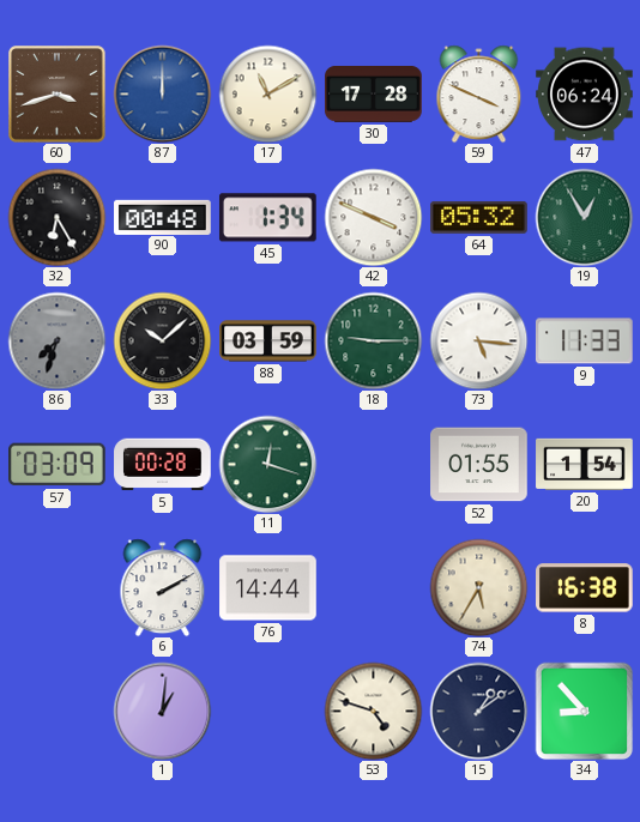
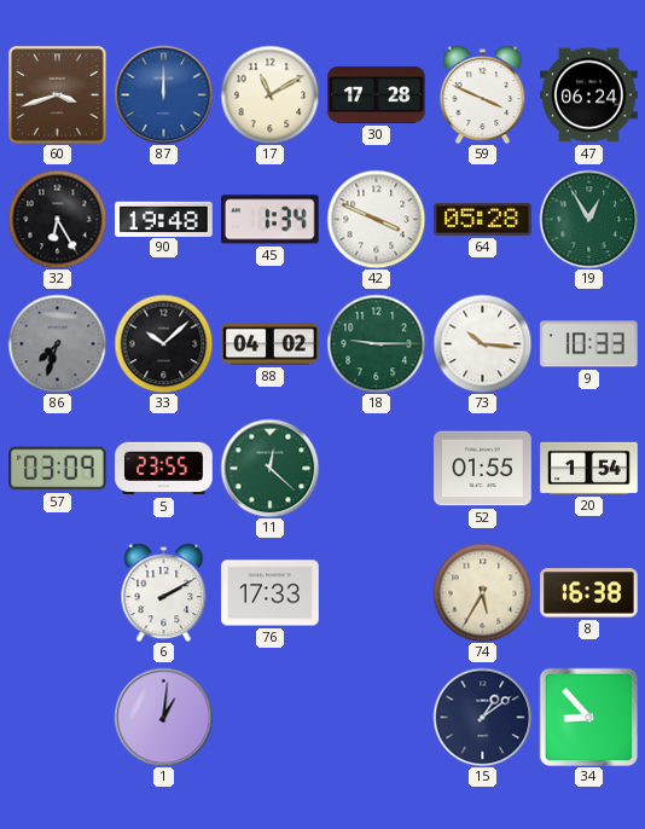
90: 00:48 -> 19:48
64: 05:32 -> 05:28
88: 03:59 -> 04:02
73: 5:16 -> 10:16
9: 11:33 -> 10:33
5: 00:28 -> 23:55
11: 12:18 -> 12:22
76: 14:44 -> 17:33
53: 4:48 -> none
